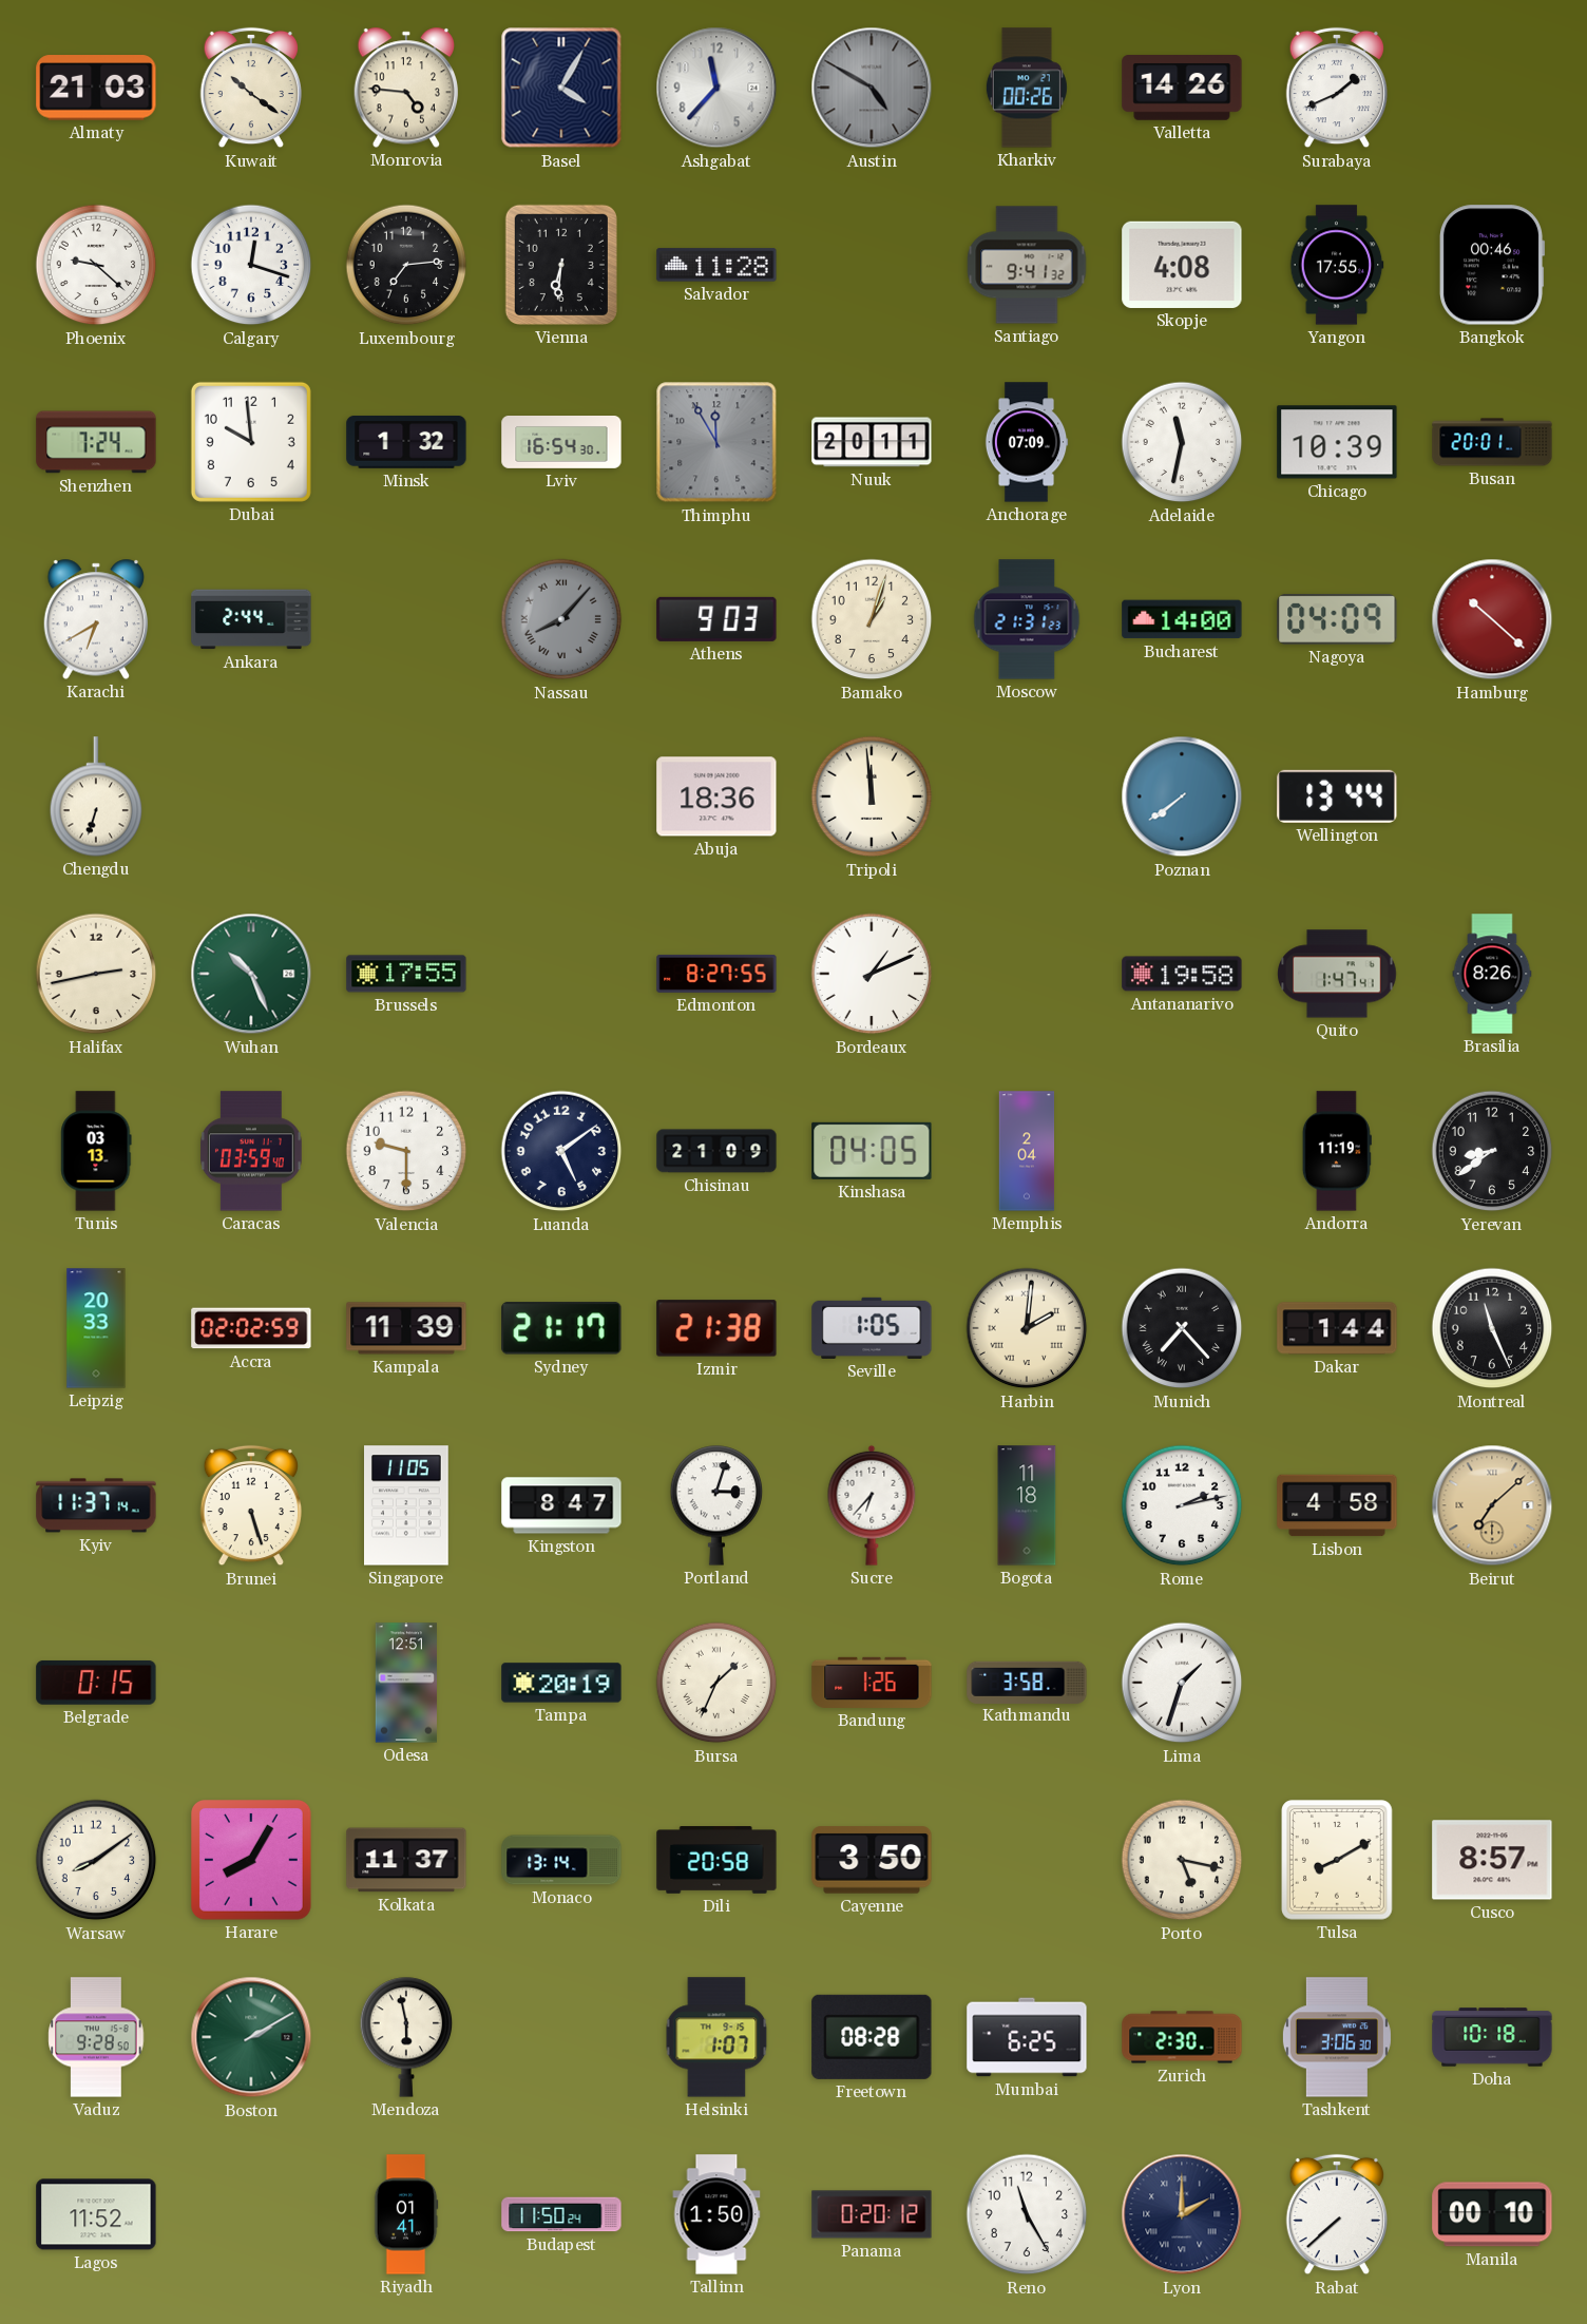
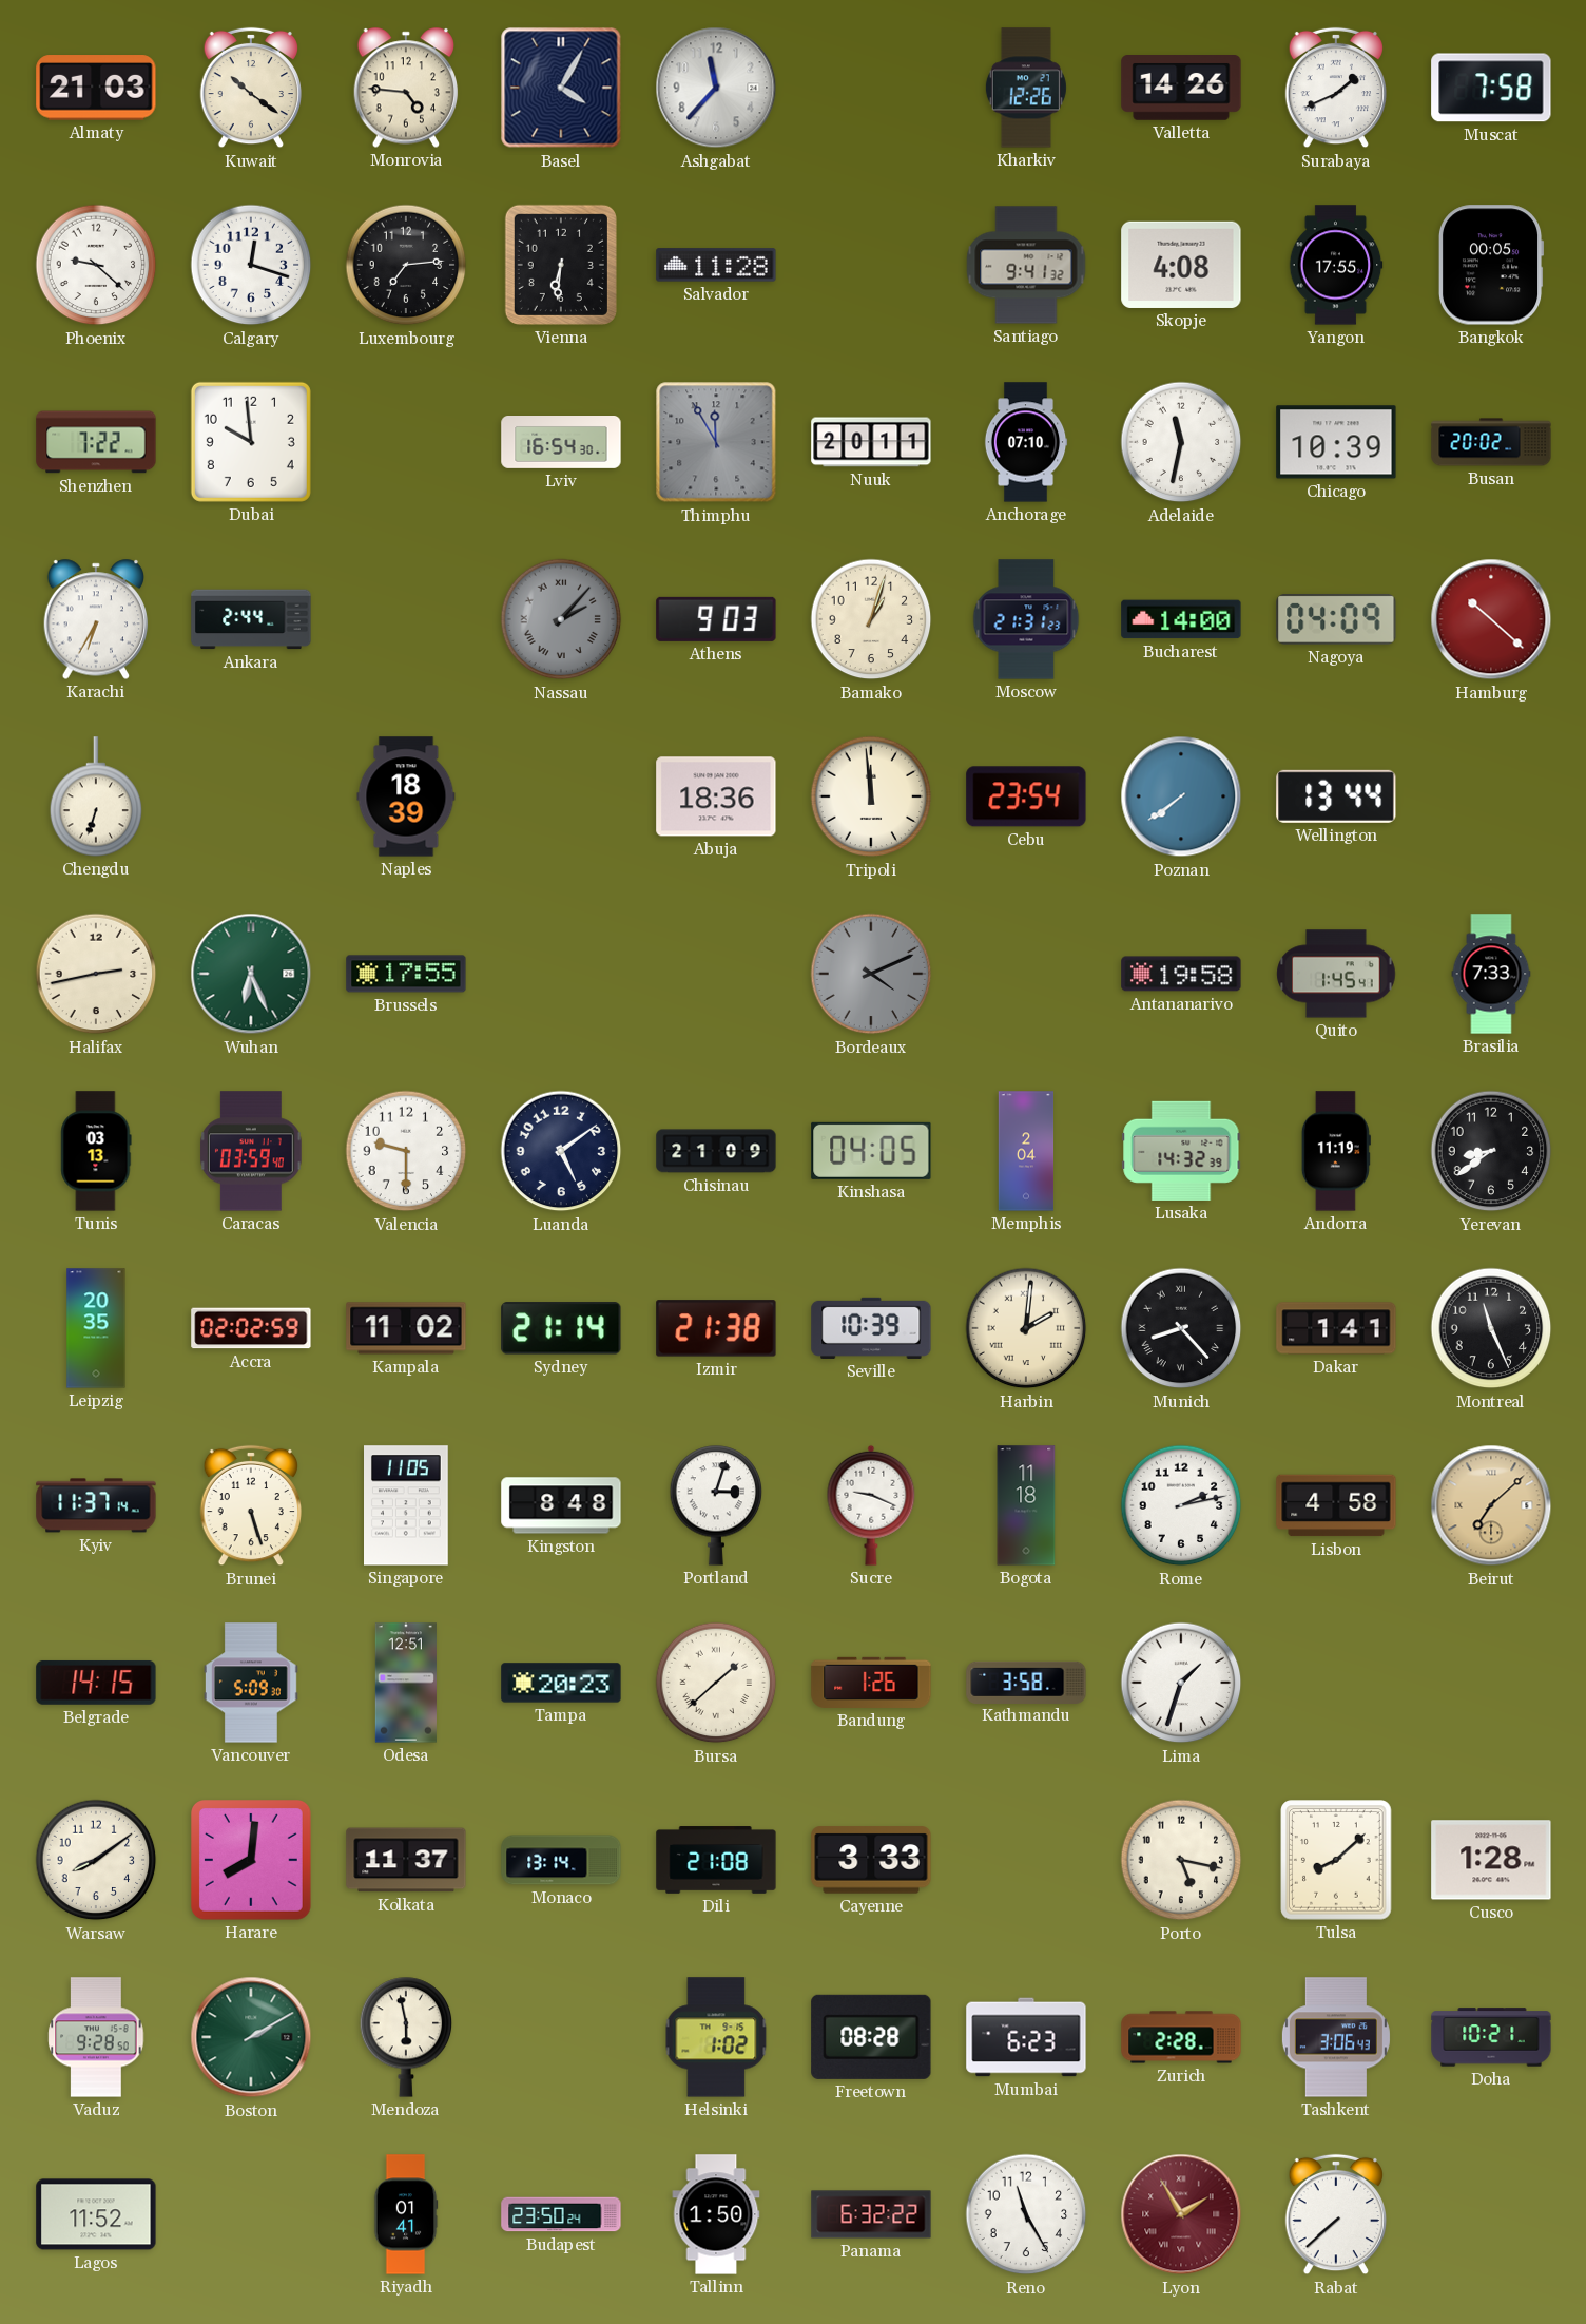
Austin: 4:50 -> none
Kharkiv: 00:26 -> 12:26
Muscat: none -> 7:58
Bangkok: 00:46 -> 00:05
Shenzhen: 7:24 -> 7:22
Minsk: 1:32 -> none
Anchorage: 07:09 -> 07:10
Busan: 20:01 -> 20:02
Karachi: 6:40 -> 6:35
Nassau: 8:07 -> 2:07
Naples: none -> 18:39
Cebu: none -> 23:54
Wuhan: 10:26 -> 6:26
Edmonton: 8:27 -> none
Bordeaux: 1:11 -> 4:11
Bordeaux dial: white -> grey
Quito: 1:47 -> 1:45
Brasilia: 8:26 -> 7:33
Lusaka: none -> 14:32
Leipzig: 20:33 -> 20:35
Kampala: 11:39 -> 11:02
Sydney: 21:17 -> 21:14
Seville: 1:05 -> 10:39
Munich: 7:23 -> 8:23
Dakar: 1:44 -> 1:41
Kingston: 8:47 -> 8:48
Sucre: 6:37 -> 9:19
Belgrade: 0:15 -> 14:15
Vancouver: none -> 5:09
Tampa: 20:19 -> 20:23
Bursa: 1:34 -> 1:38
Harare: 8:05 -> 8:01
Dili: 20:58 -> 21:08
Cayenne: 3:50 -> 3:33
Tulsa: 8:10 -> 8:08
Cusco: 8:57 -> 1:28
Helsinki: 1:07 -> 1:02
Mumbai: 6:25 -> 6:23
Zurich: 2:30 -> 2:28
Tashkent: 3:06:30 -> 3:06:43
Doha: 10:18 -> 10:21
Budapest: 11:50 -> 23:50
Panama: 0:20 -> 6:32
Lyon: 2:00 -> 1:55
Lyon dial: navy -> burgundy
Manila: 00:10 -> none
